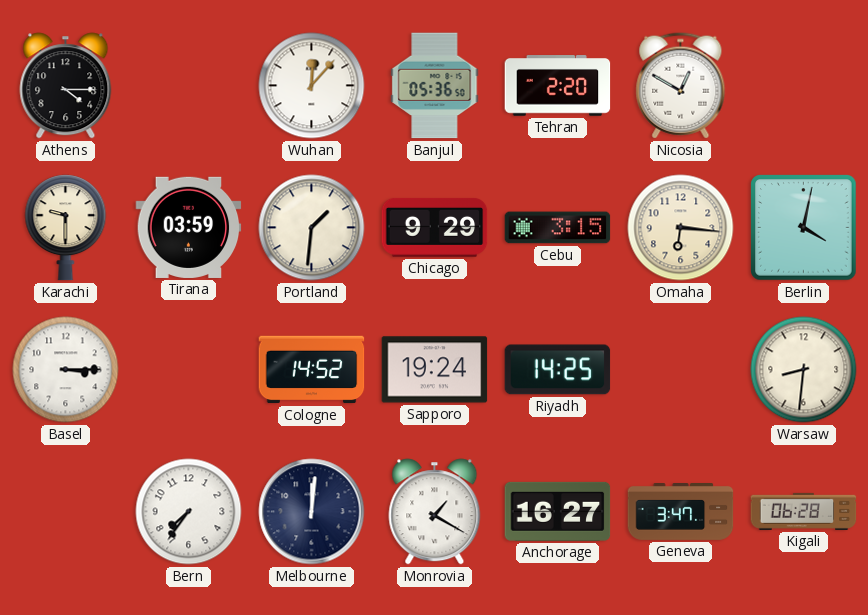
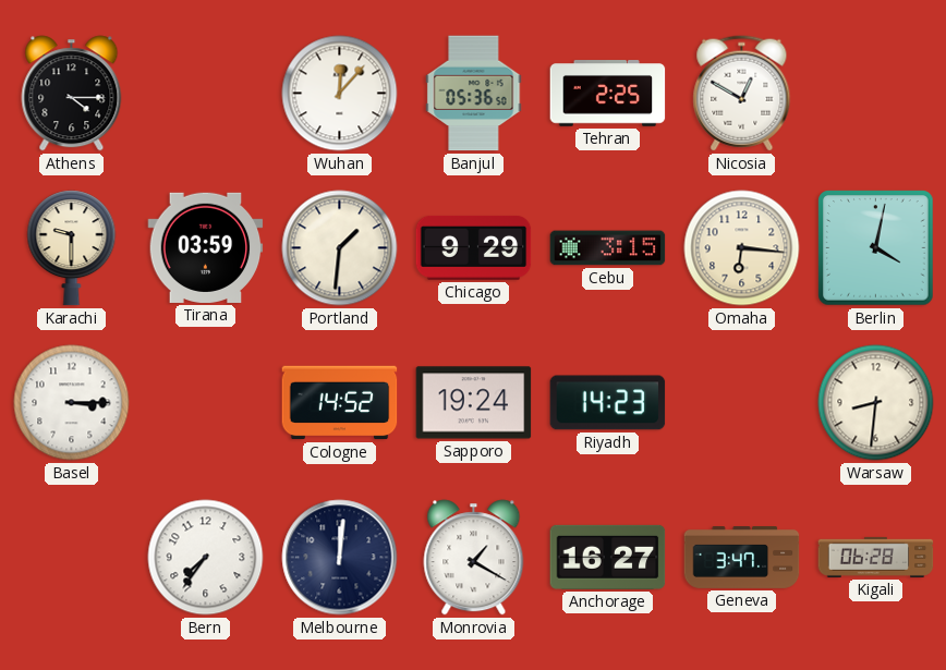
Tehran: 2:20 -> 2:25
Riyadh: 14:25 -> 14:23
